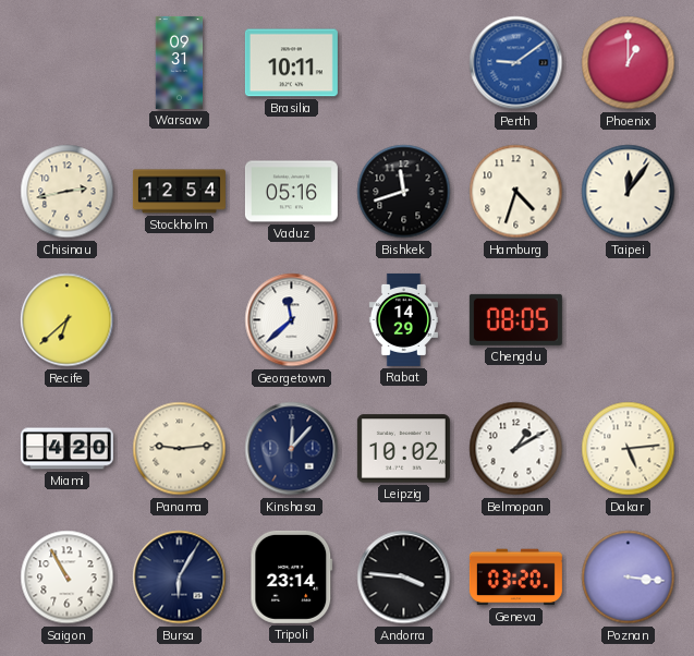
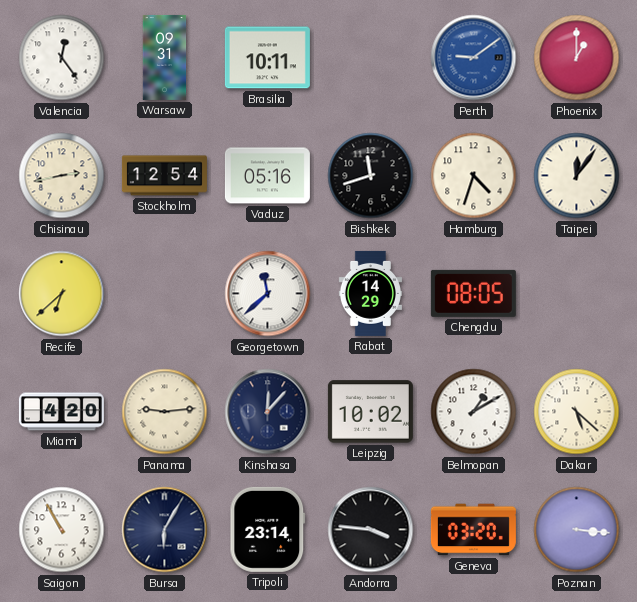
Valencia: none -> 12:24
Dakar: 5:14 -> 5:22
